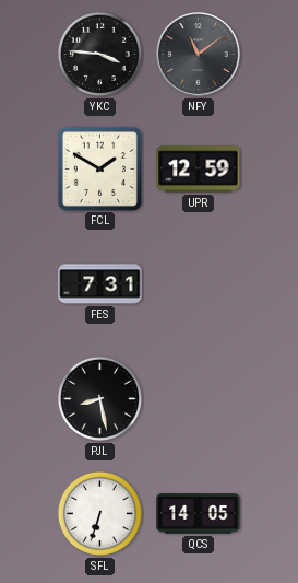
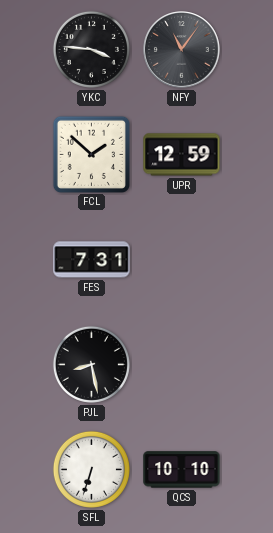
NFY: 11:09 -> 11:06
FCL: 1:50 -> 1:52
QCS: 14:05 -> 10:10
